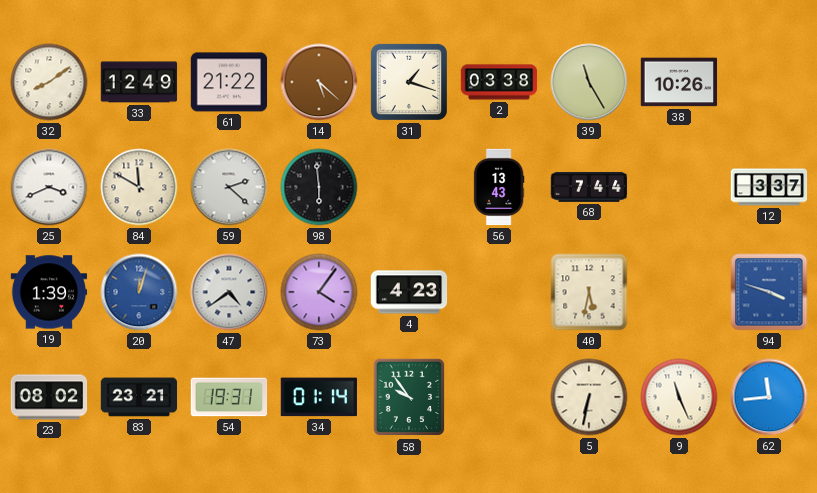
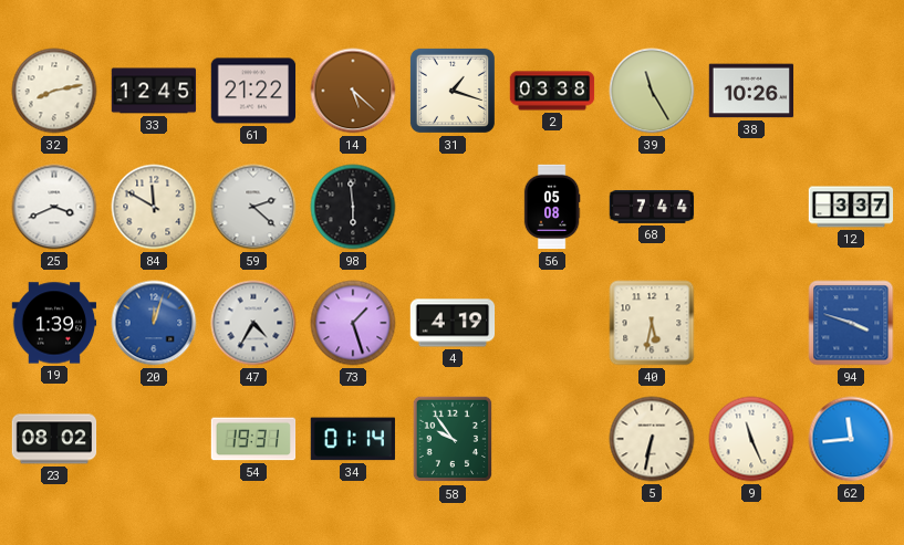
32: 8:09 -> 8:13
33: 12:49 -> 12:45
56: 13:43 -> 05:08
47: 4:39 -> 4:35
73: 4:06 -> 1:27
4: 4:23 -> 4:19
83: 23:21 -> none
